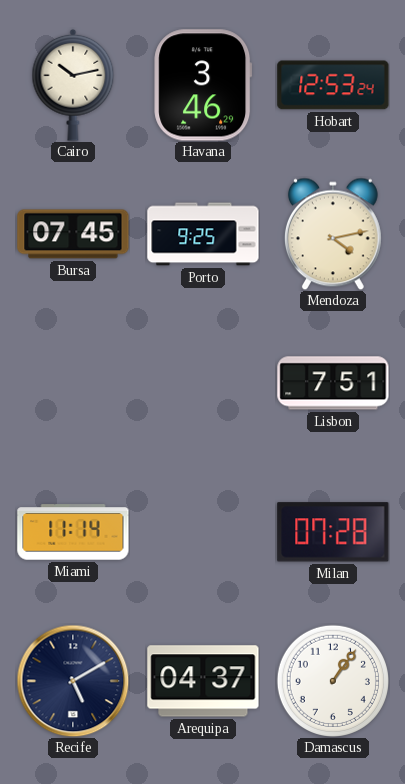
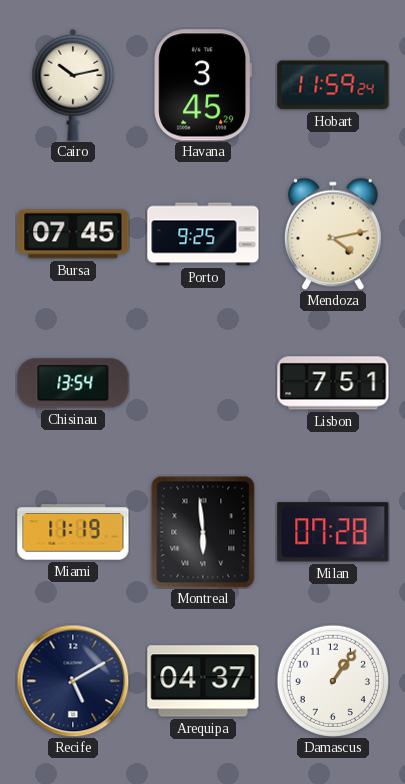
Havana: 3:46 -> 3:45
Hobart: 12:53 -> 11:59
Chisinau: none -> 13:54
Miami: 11:14 -> 11:19
Montreal: none -> 5:59
